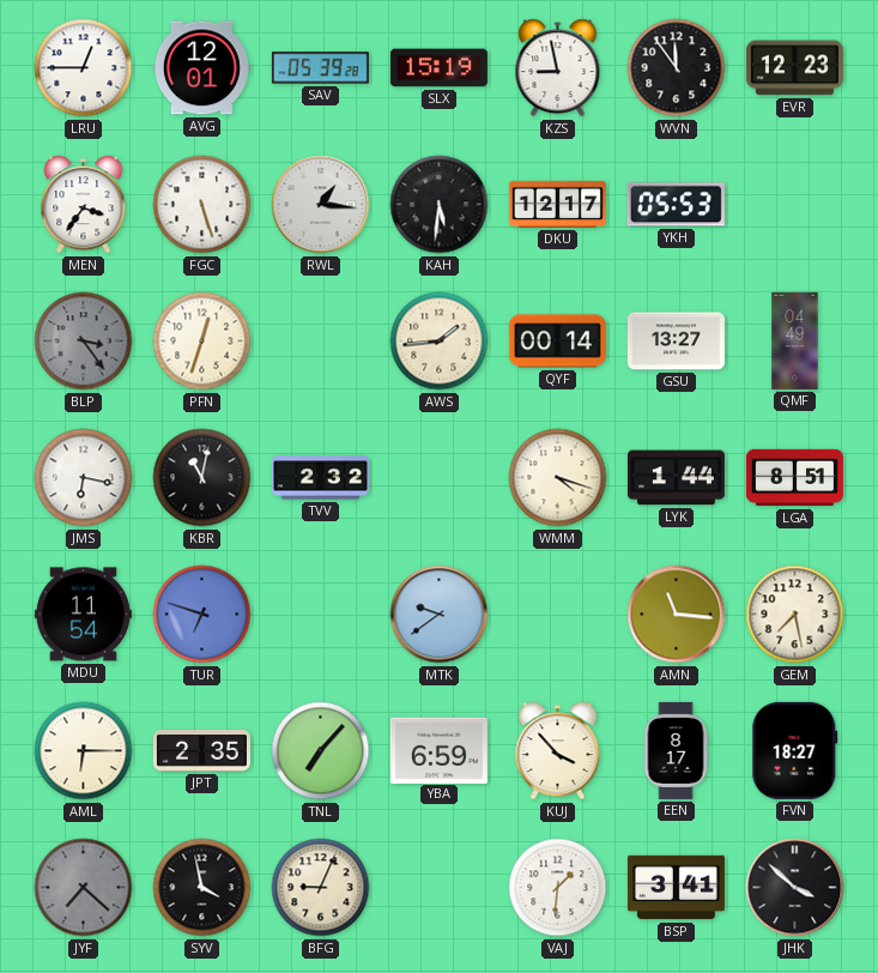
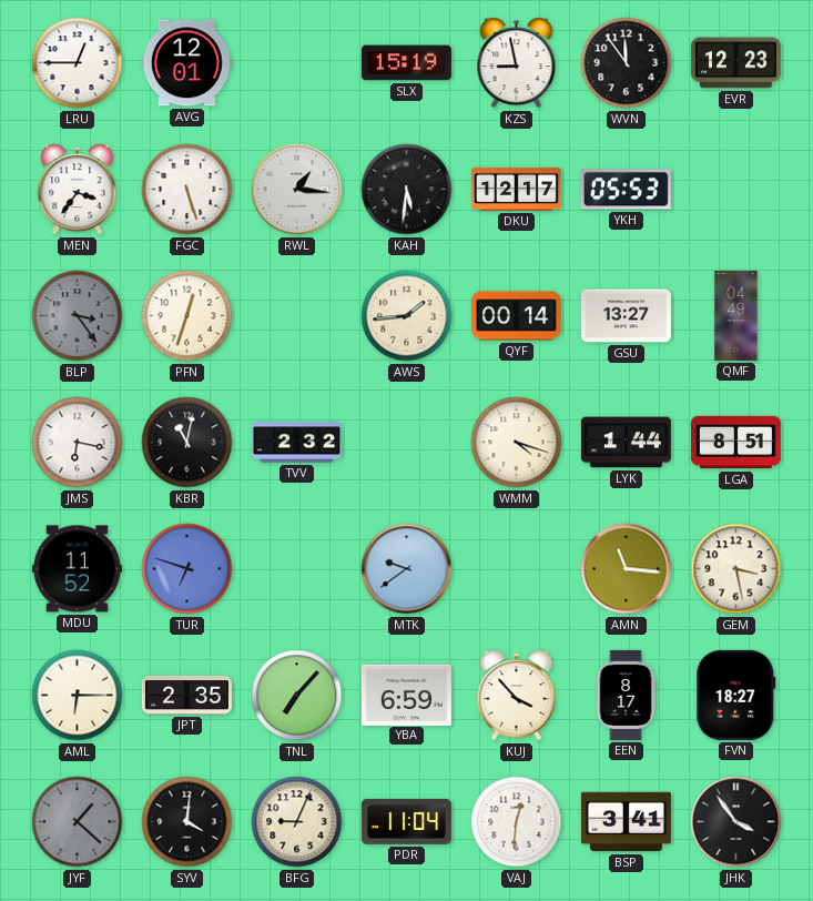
SAV: 05:39 -> none
MDU: 11:54 -> 11:52
GEM: 7:28 -> 3:28
JYF: 7:22 -> 1:22
SYV: 3:58 -> 4:01
PDR: none -> 11:04
VAJ: 1:31 -> 12:31
JHK: 3:52 -> 3:54
